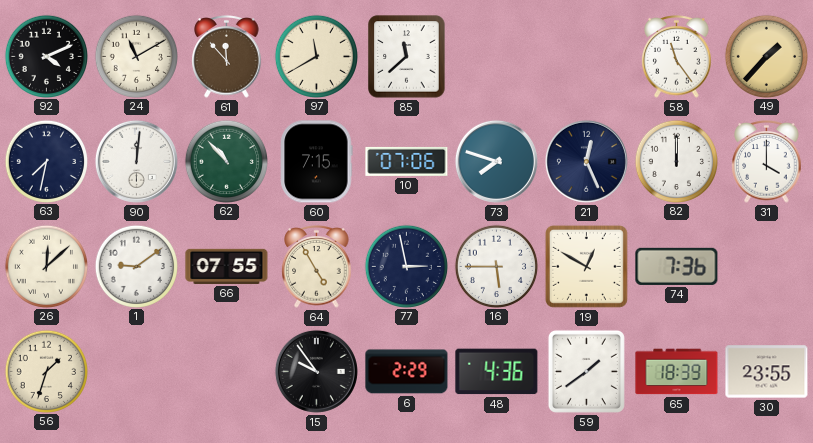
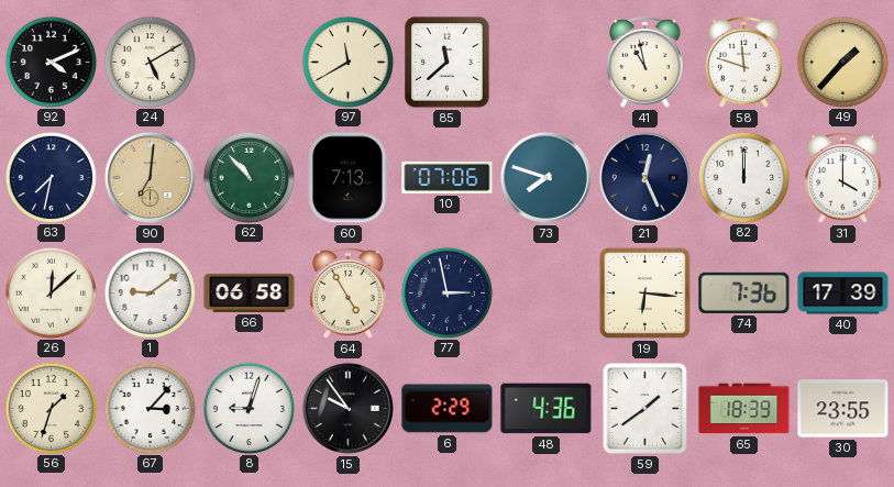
24: 11:10 -> 5:10
61: 11:53 -> none
41: none -> 10:58
58: 11:24 -> 11:48
90: 12:01 -> 7:01
90 dial: white -> champagne
60: 7:15 -> 7:13
66: 07:55 -> 06:58
16: 5:45 -> none
19: 12:50 -> 6:16
40: none -> 17:39
67: none -> 3:07
8: none -> 9:03
